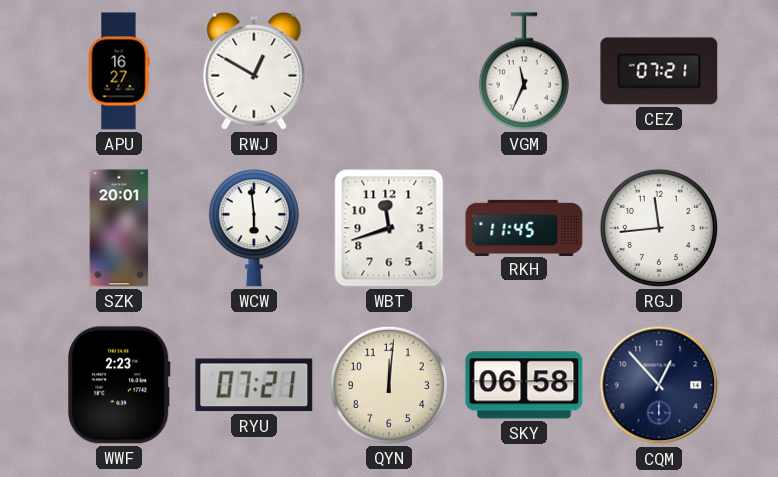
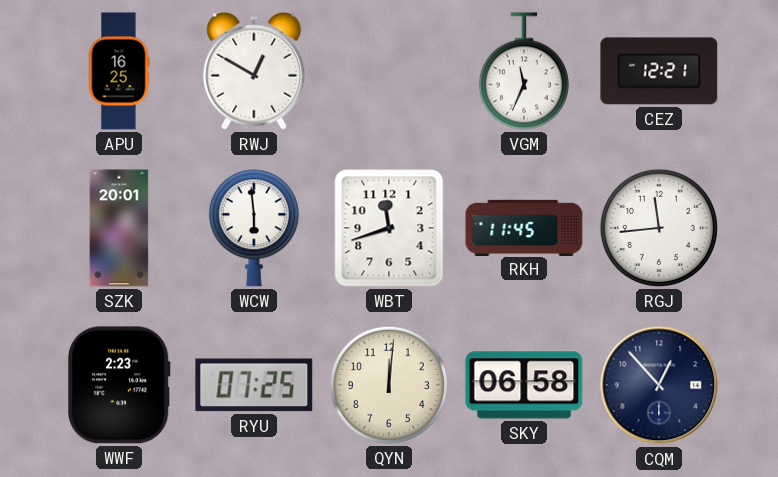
APU: 16:27 -> 16:25
CEZ: 07:21 -> 12:21
RYU: 07:21 -> 07:25
